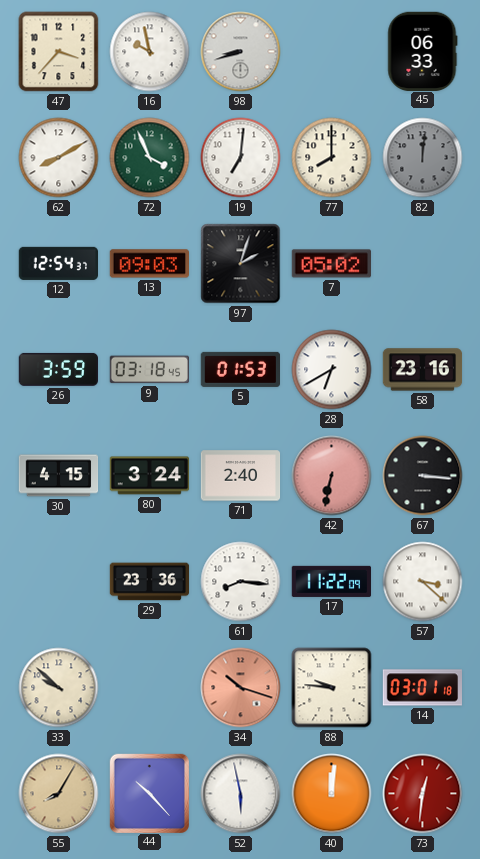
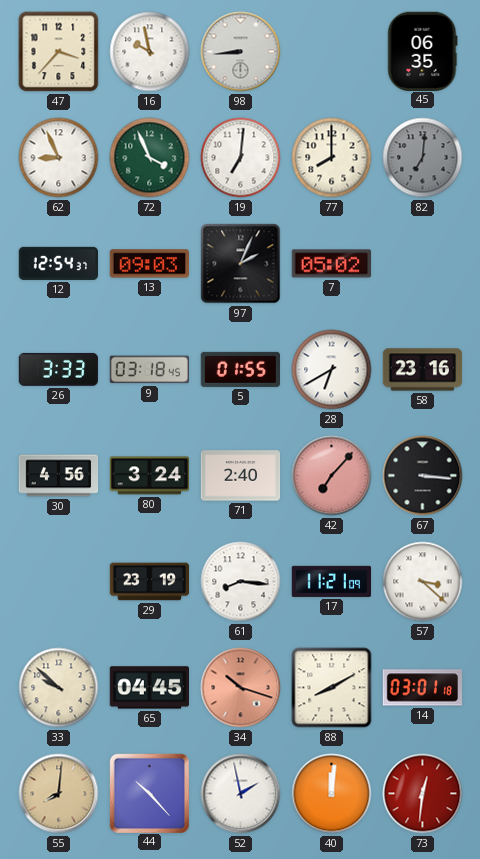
98: 8:42 -> 8:44
45: 06:33 -> 06:35
62: 8:10 -> 8:56
82: 12:01 -> 7:01
97: 2:03 -> 2:04
26: 3:59 -> 3:33
5: 01:53 -> 01:55
30: 4:15 -> 4:56
42: 6:32 -> 7:07
29: 23:36 -> 23:19
17: 11:22 -> 11:21
65: none -> 04:45
88: 9:46 -> 8:10
55: 8:05 -> 8:01
52: 5:58 -> 1:58
